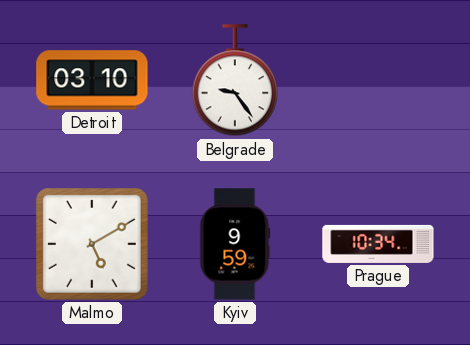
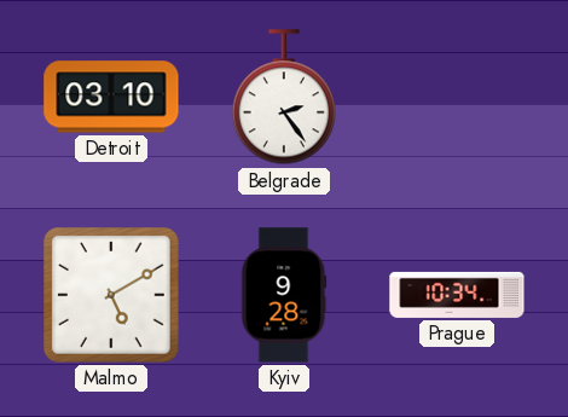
Belgrade: 9:24 -> 2:24
Kyiv: 9:59 -> 9:28
